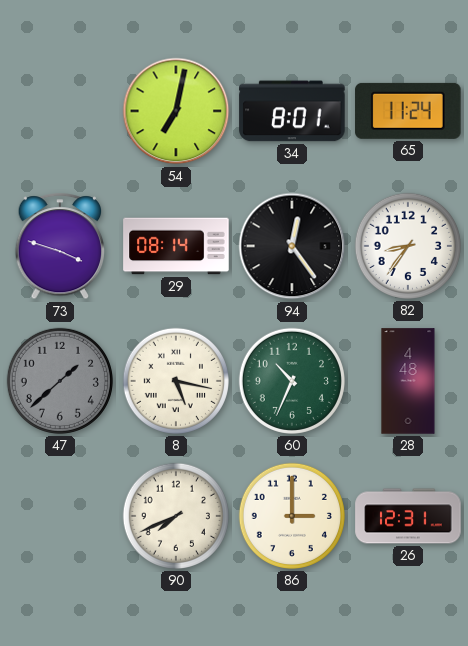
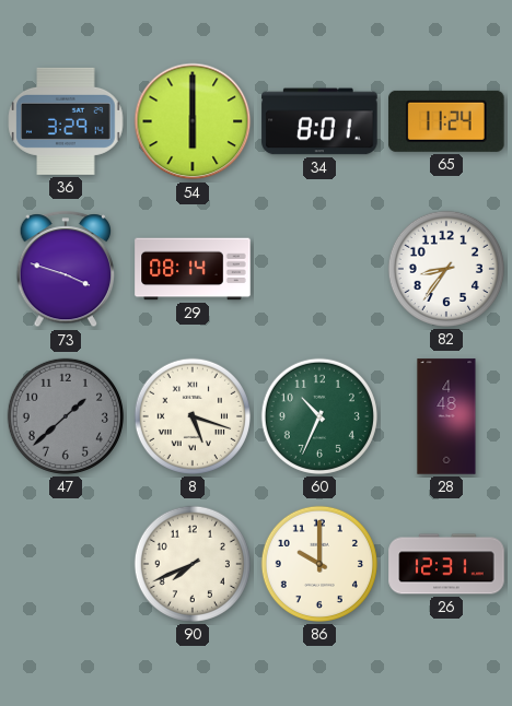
36: none -> 3:29
54: 7:02 -> 6:00
94: 12:24 -> none
8: 5:17 -> 5:18
86: 3:00 -> 10:00
